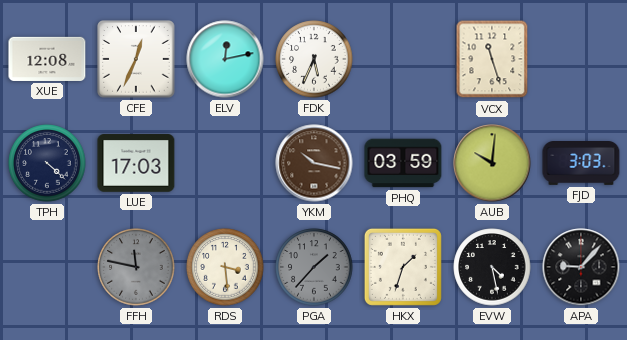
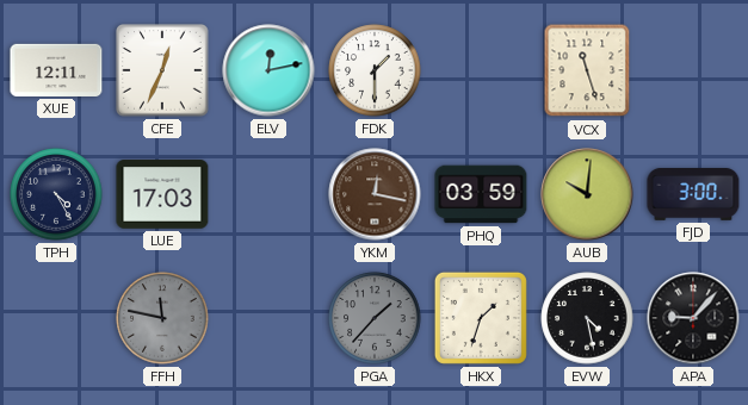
XUE: 12:08 -> 12:11
FDK: 5:34 -> 1:30
TPH: 4:22 -> 4:25
YKM: 10:17 -> 12:17
FJD: 3:03 -> 3:00
RDS: 3:29 -> none
